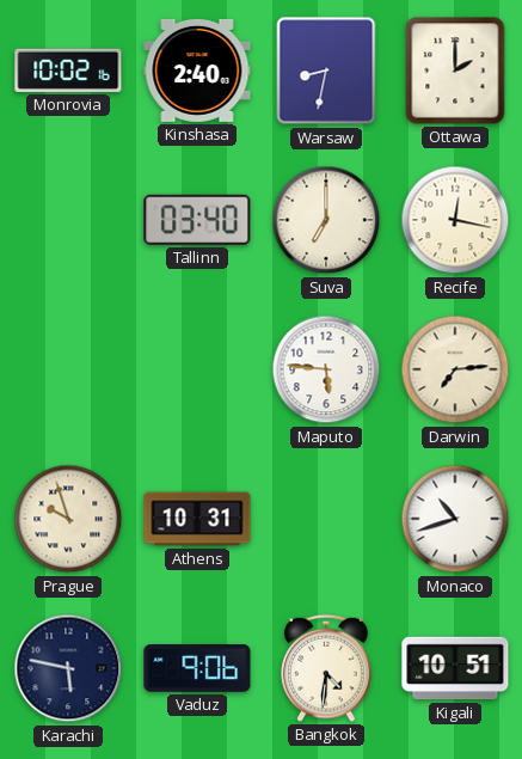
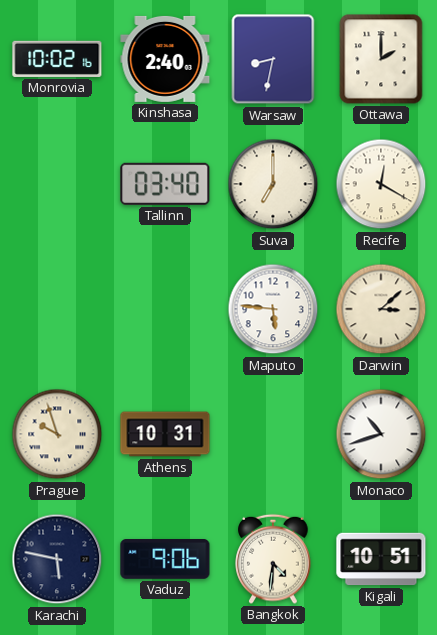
Recife: 12:17 -> 12:20
Darwin: 7:14 -> 3:08
